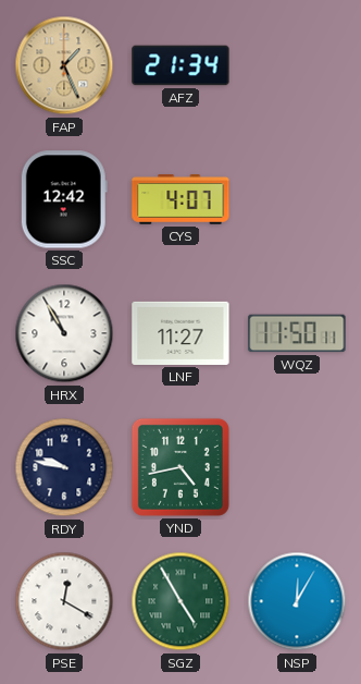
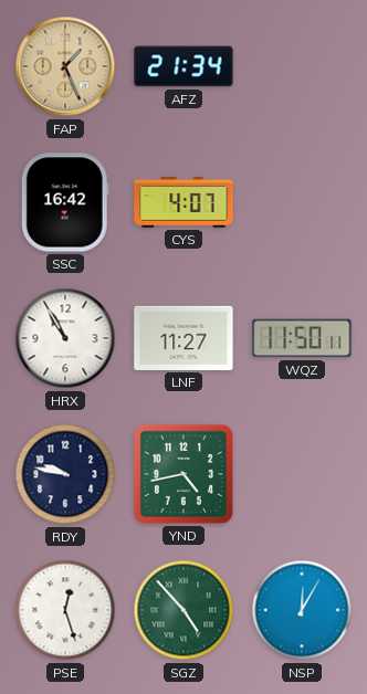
SSC: 12:42 -> 16:42
PSE: 12:20 -> 12:27
SGZ: 4:55 -> 4:53
